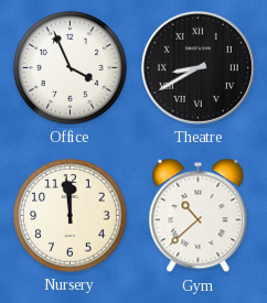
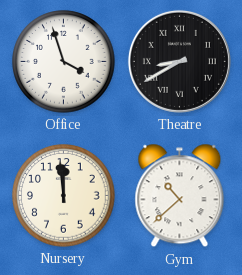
Office: 3:56 -> 3:57
